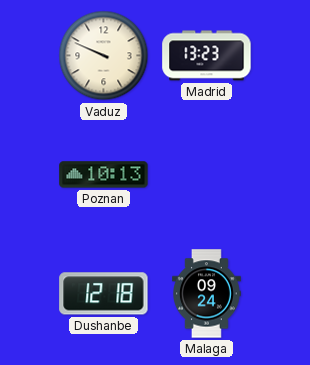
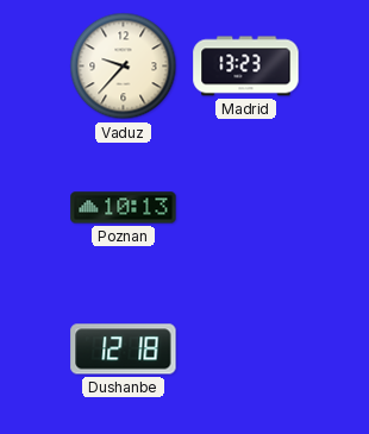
Vaduz: 9:49 -> 9:37
Malaga: 09:24 -> none
